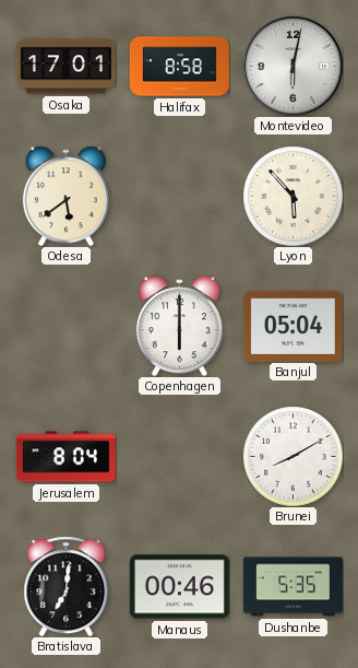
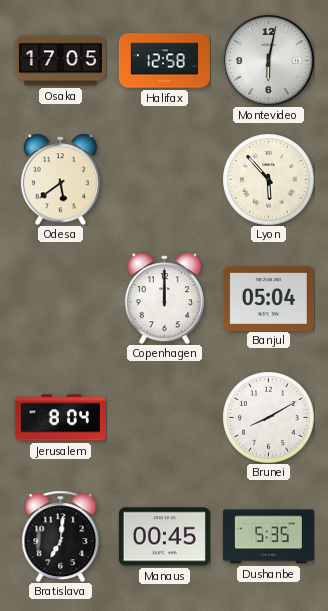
Osaka: 17:01 -> 17:05
Halifax: 8:58 -> 12:58
Copenhagen: 6:00 -> 12:00
Manaus: 00:46 -> 00:45
